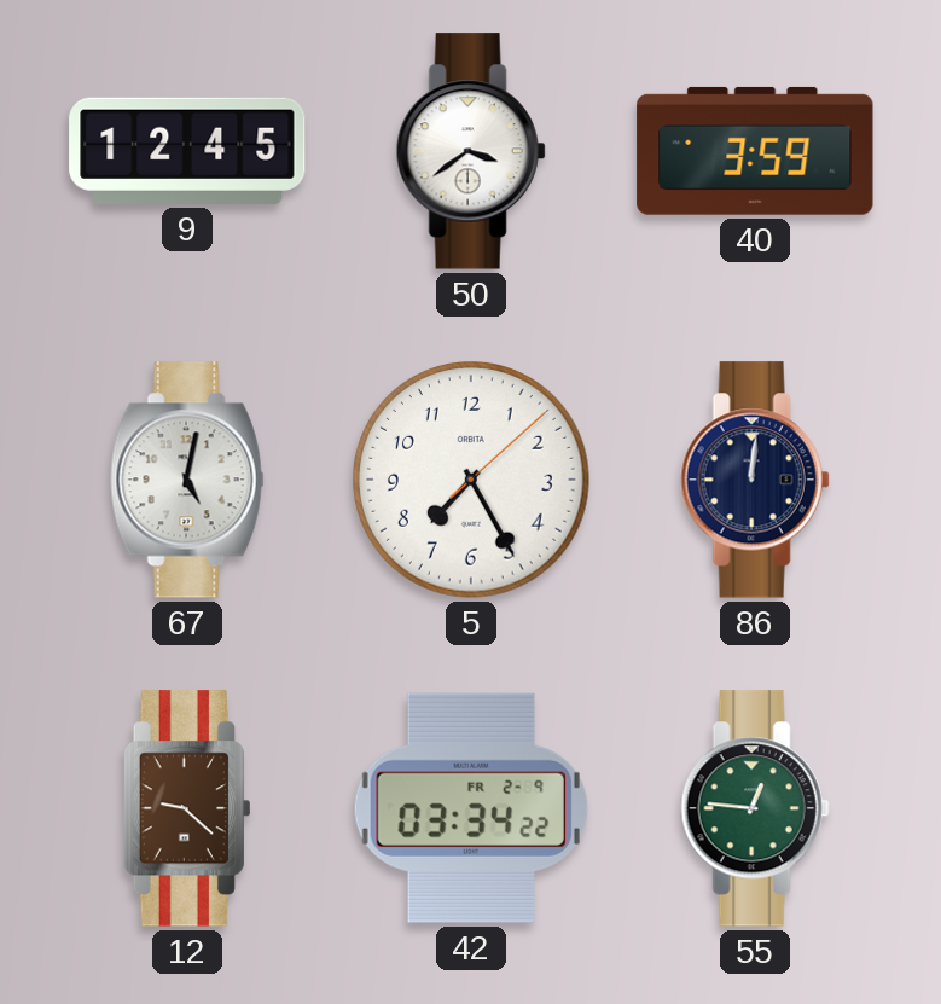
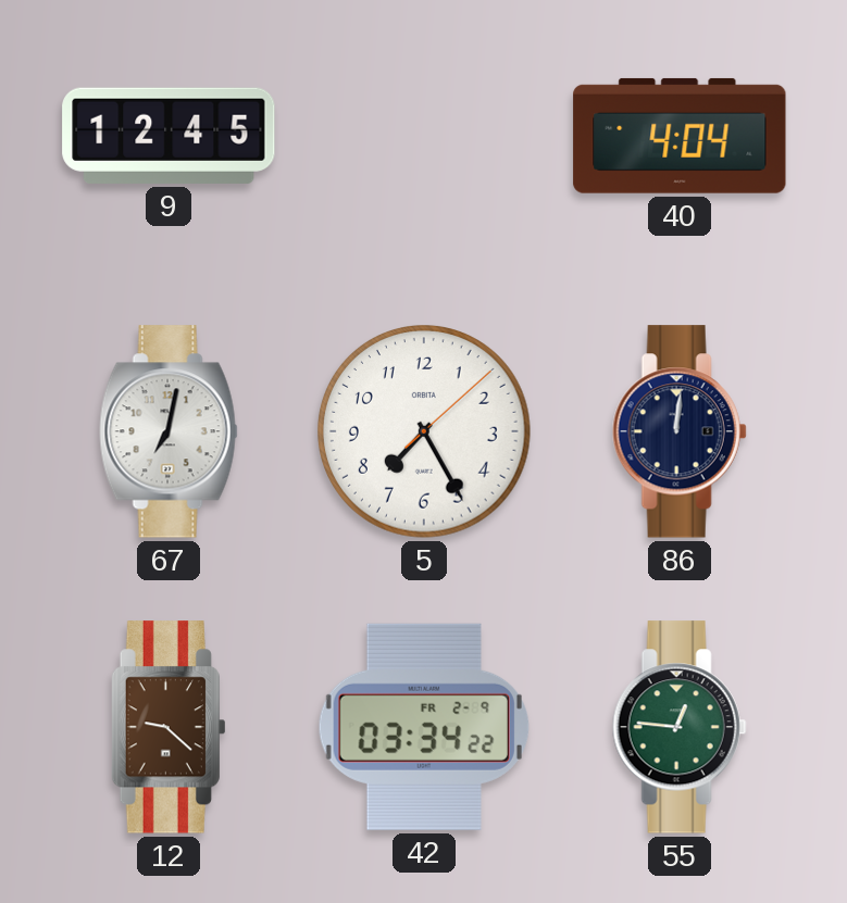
50: 3:39 -> none
40: 3:59 -> 4:04
67: 5:02 -> 7:02
